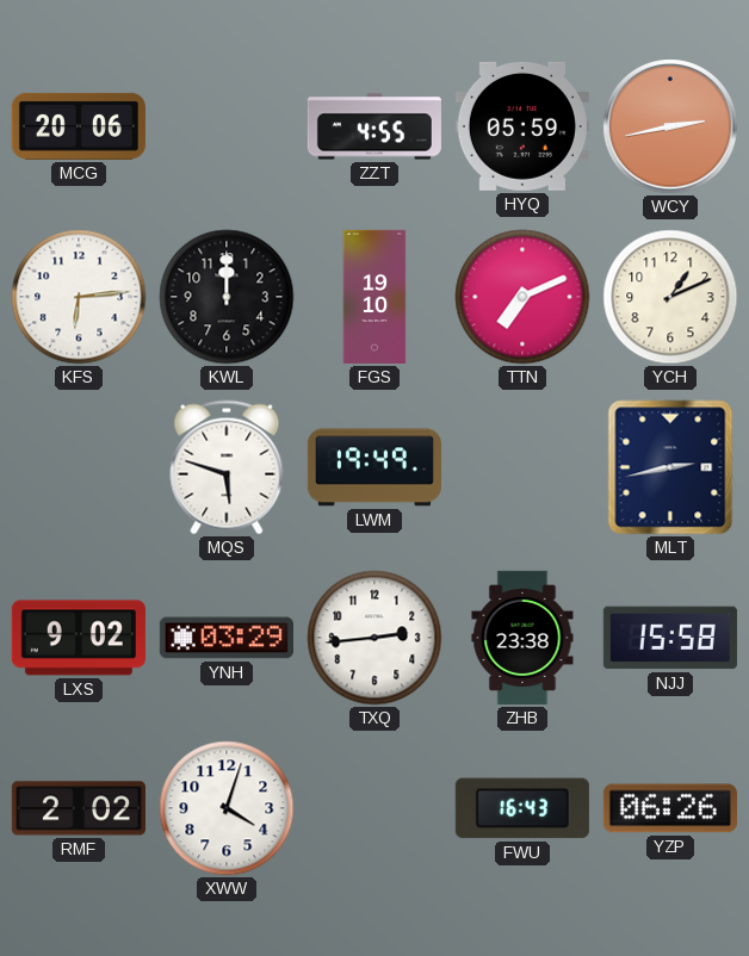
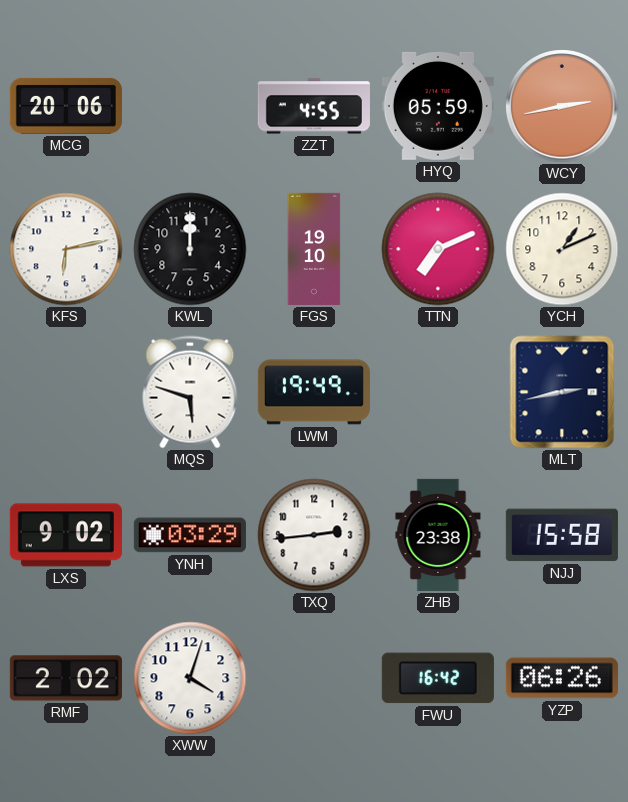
KFS: 6:14 -> 6:13
FWU: 16:43 -> 16:42
